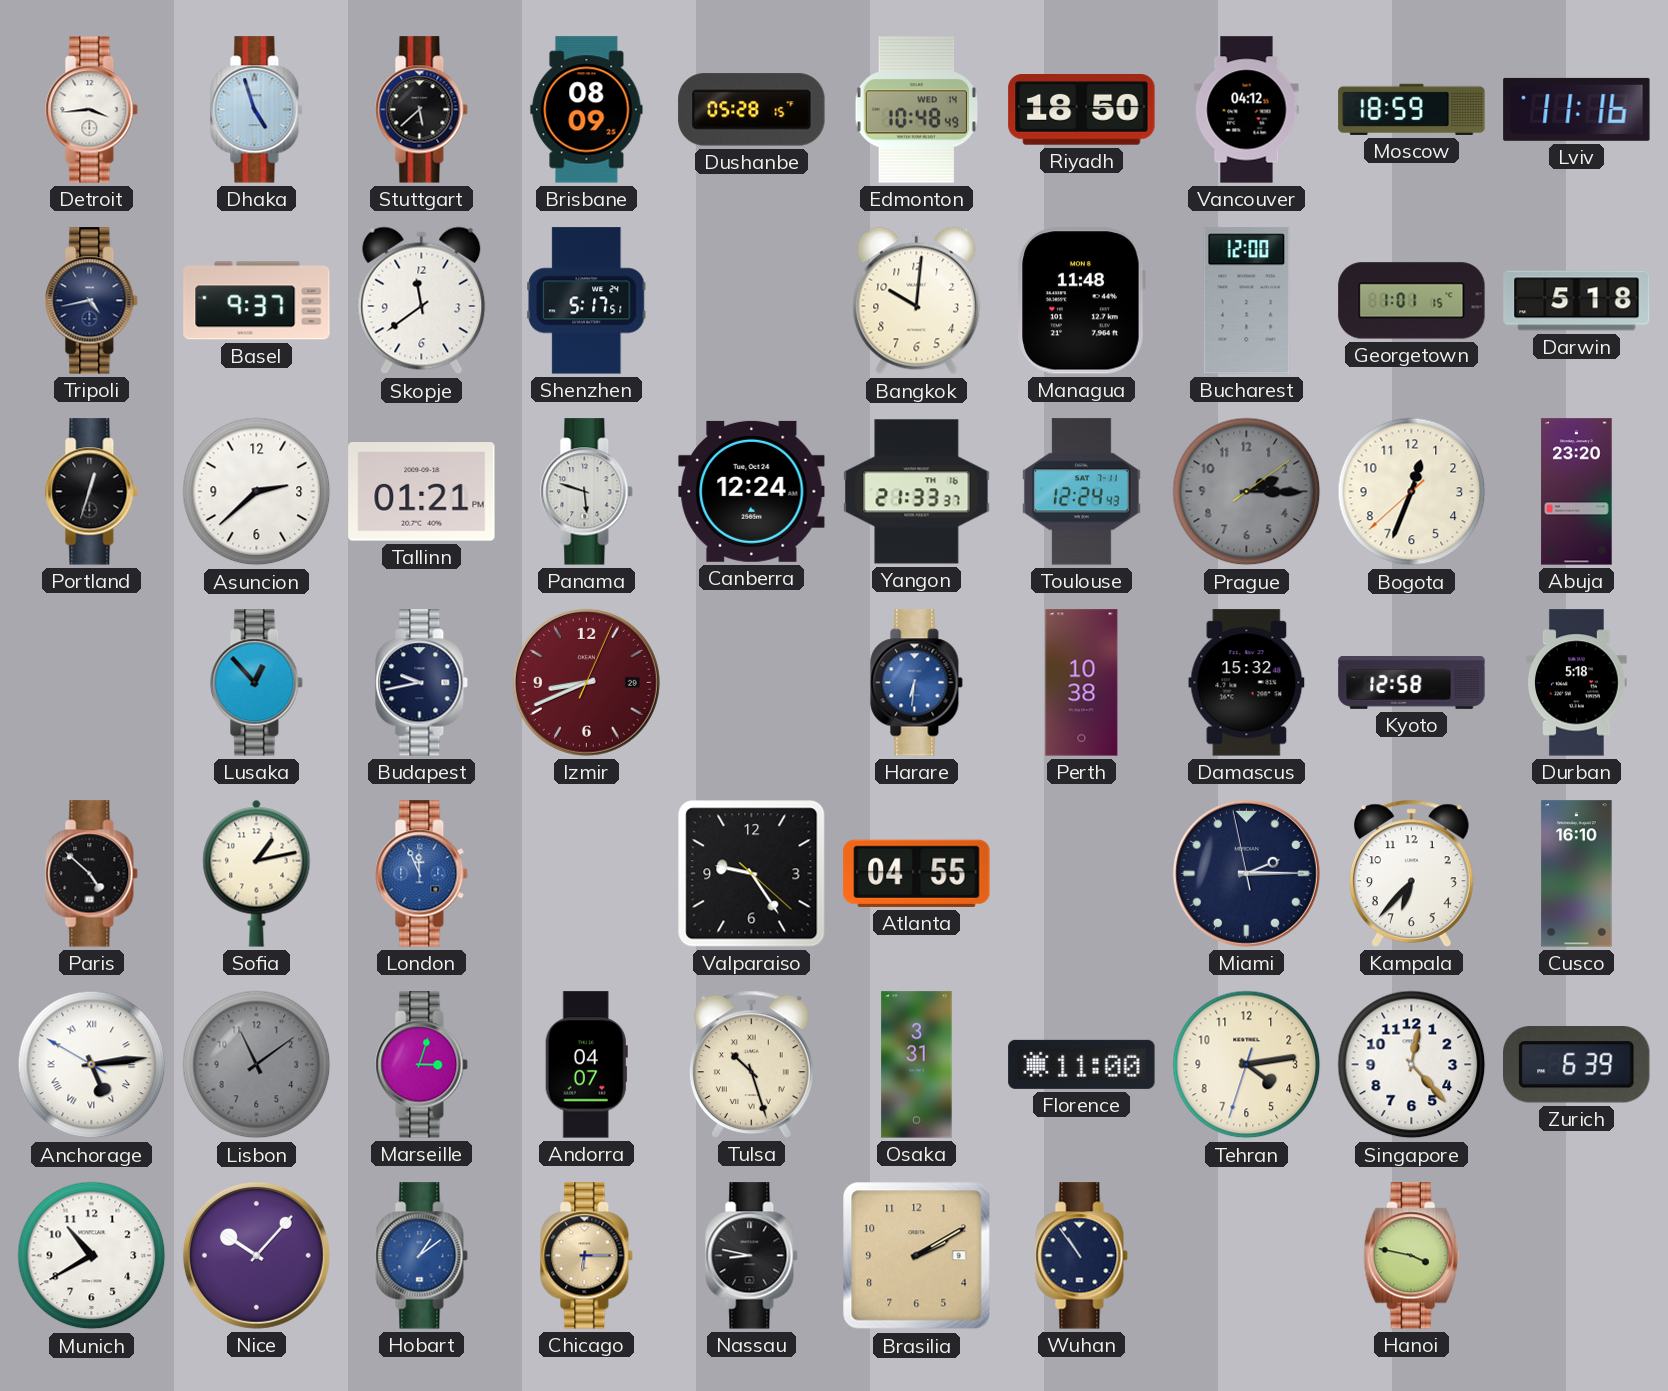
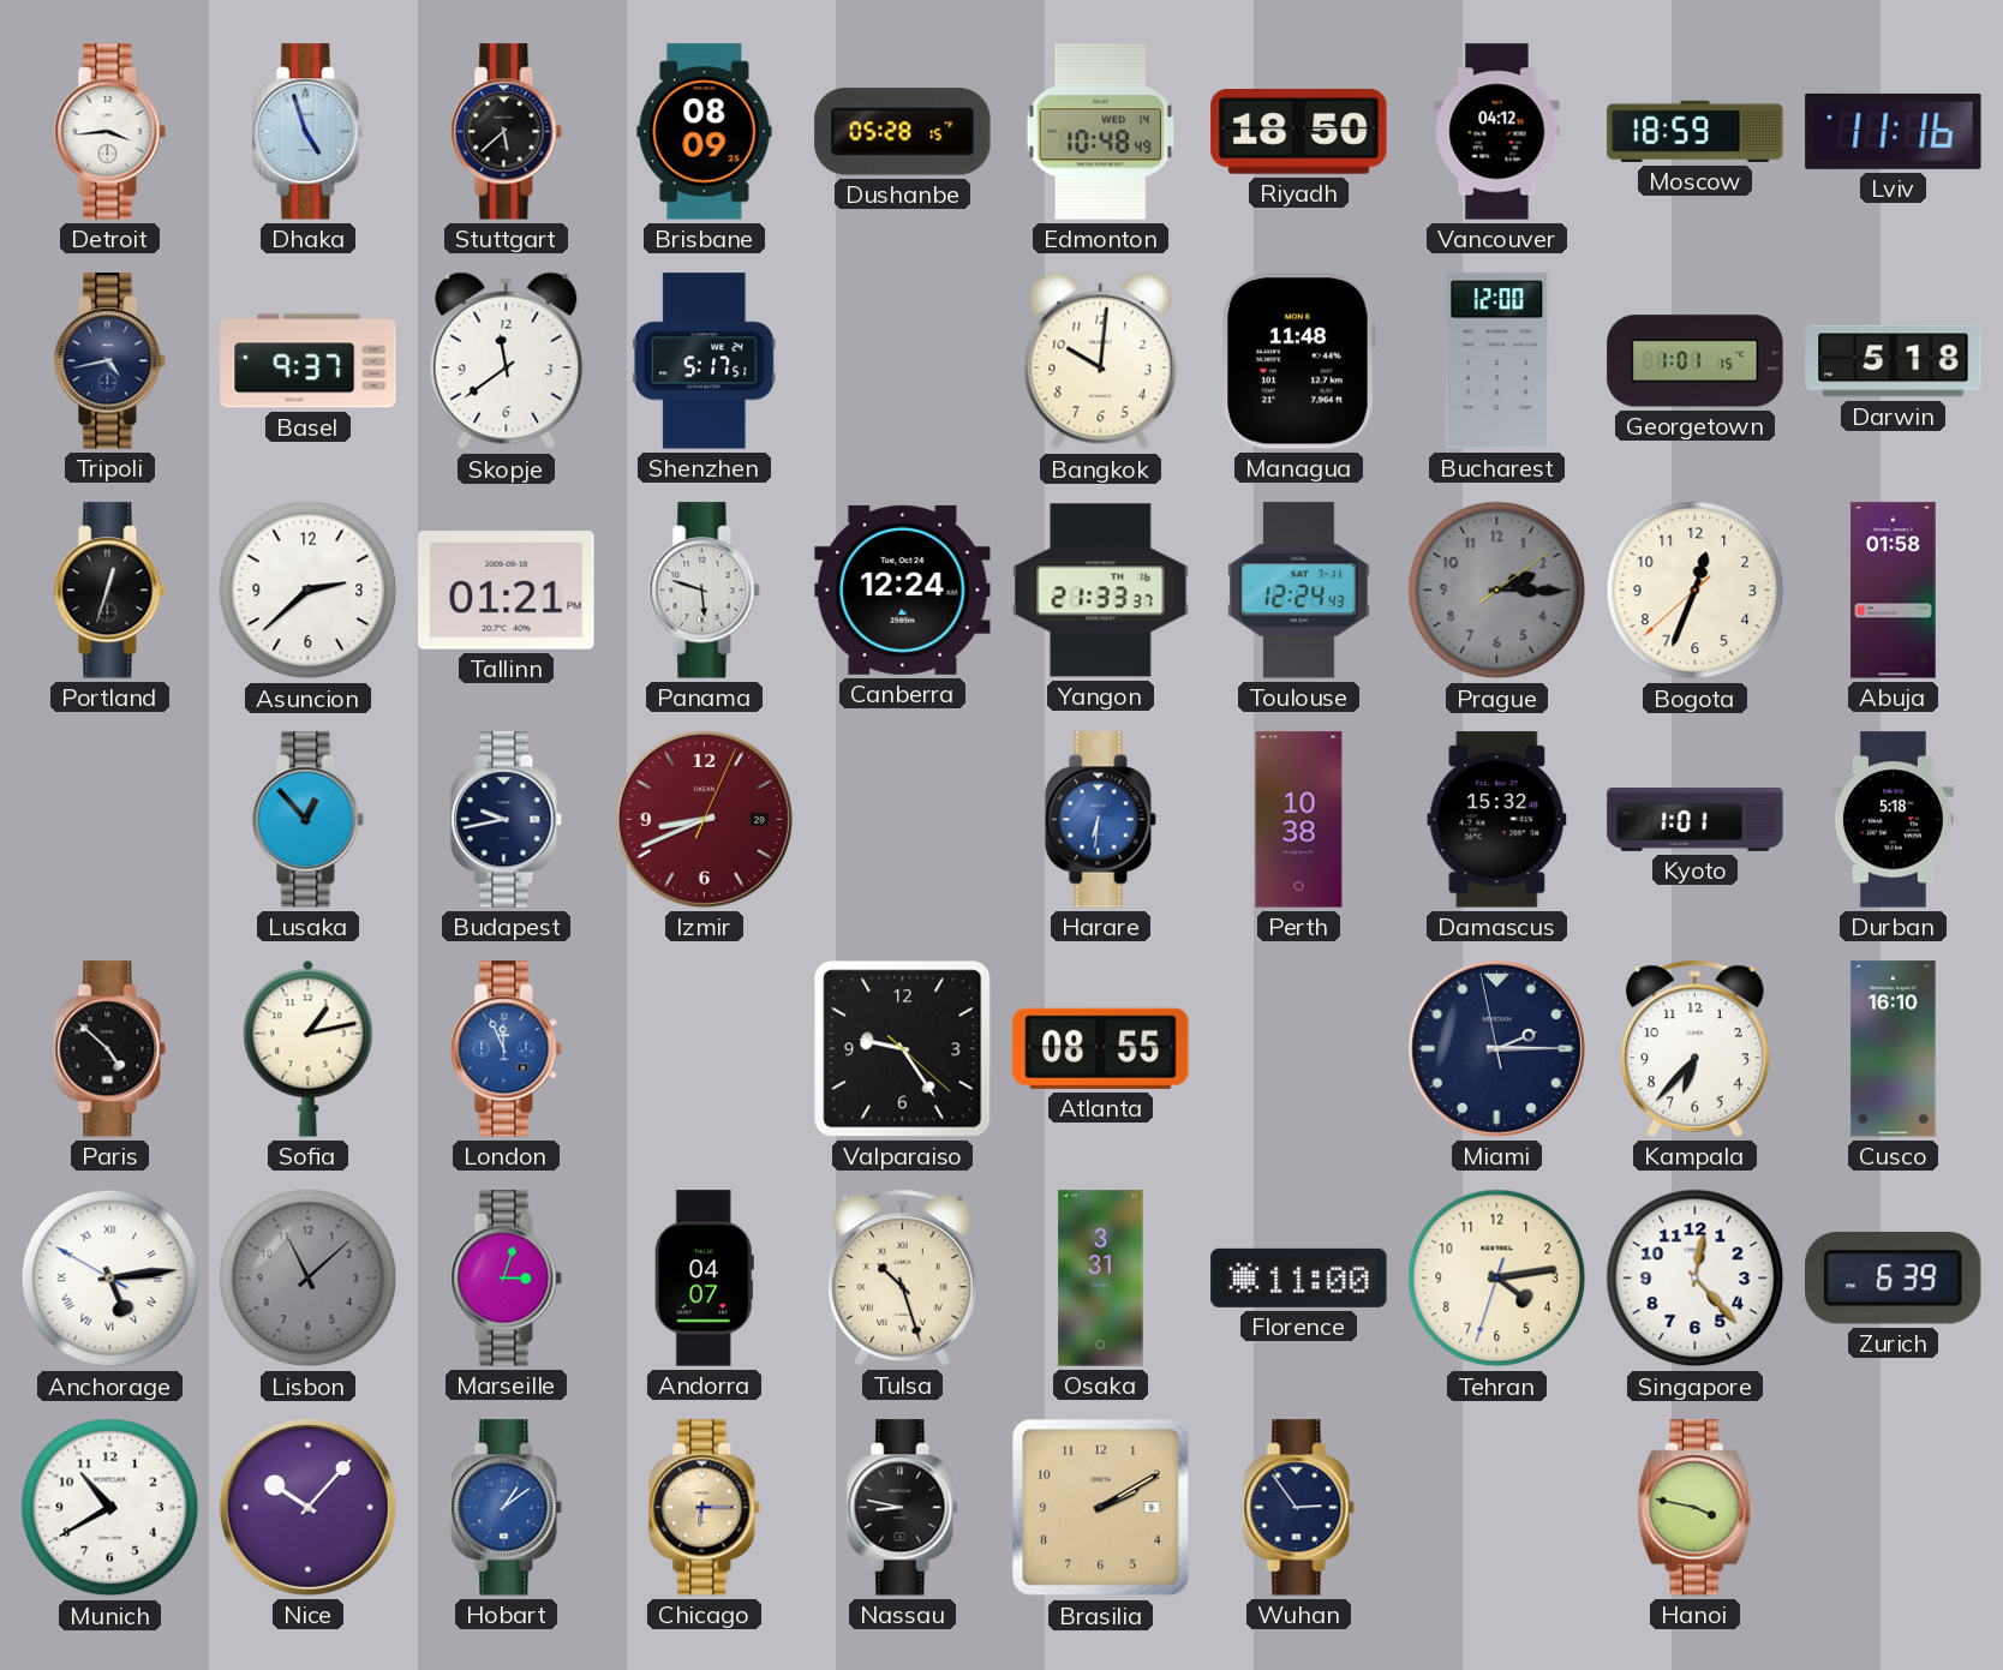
Abuja: 23:20 -> 01:58
Kyoto: 12:58 -> 1:01
Atlanta: 04:55 -> 08:55
Lisbon: 11:09 -> 11:08
Wuhan: 10:54 -> 2:54
